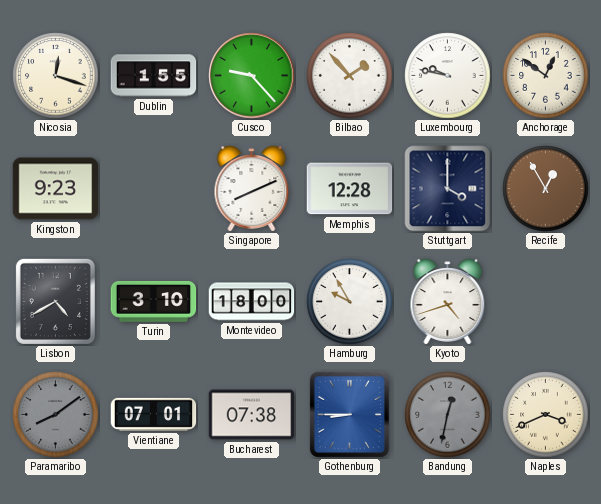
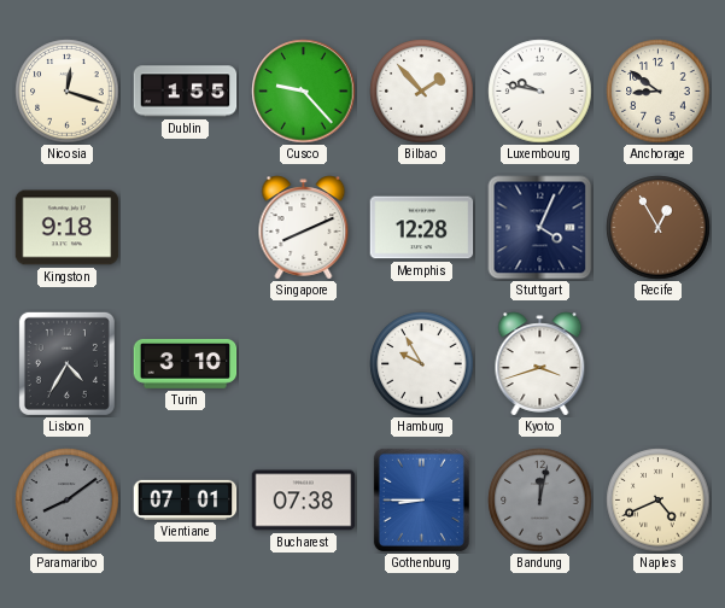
Anchorage: 12:51 -> 8:51
Kingston: 9:23 -> 9:18
Stuttgart: 4:00 -> 4:04
Lisbon: 4:40 -> 4:35
Montevideo: 18:00 -> none
Kyoto: 4:42 -> 3:42
Bandung: 12:32 -> 12:02
Naples: 3:41 -> 4:41
